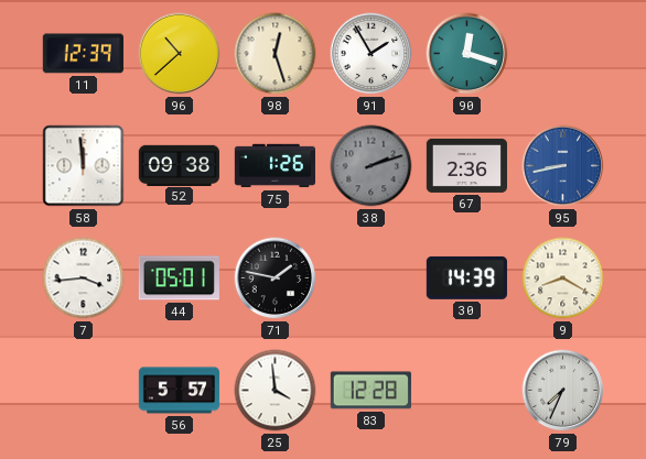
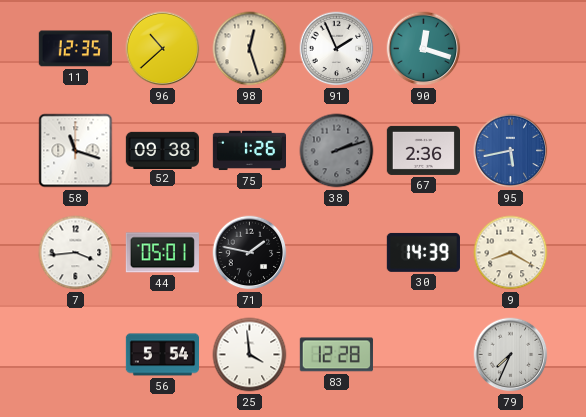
11: 12:39 -> 12:35
91: 1:55 -> 1:56
58: 11:59 -> 11:18
95: 8:43 -> 5:43
56: 5:57 -> 5:54
